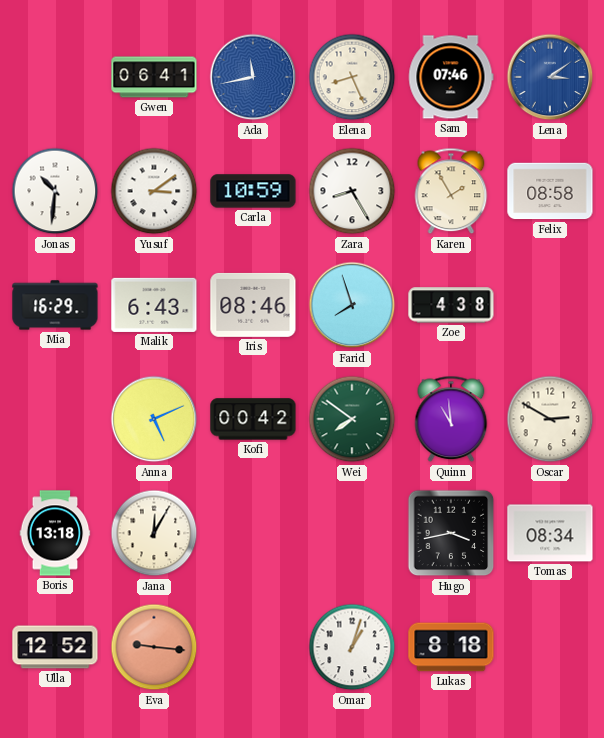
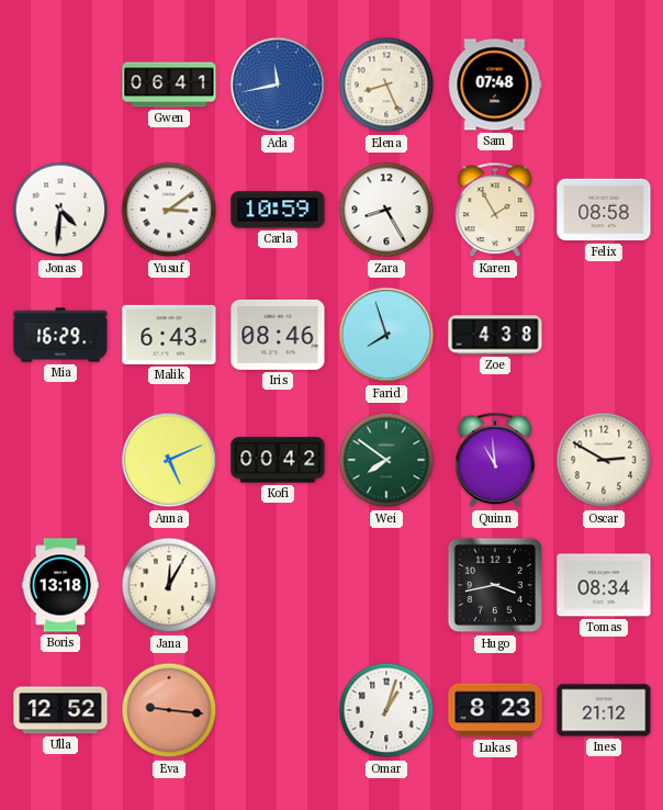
Sam: 07:46 -> 07:48
Lena: 3:09 -> none
Jonas: 10:31 -> 4:31
Lukas: 8:18 -> 8:23
Ines: none -> 21:12
